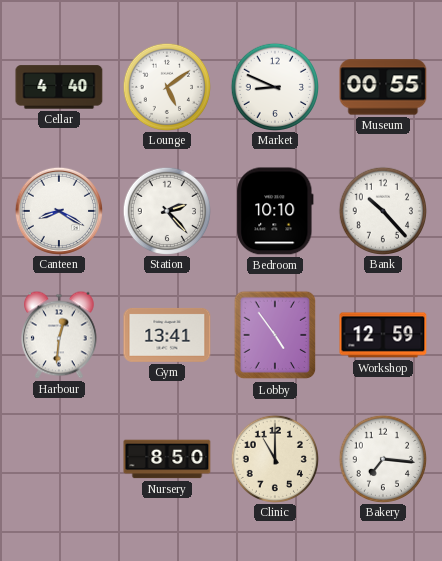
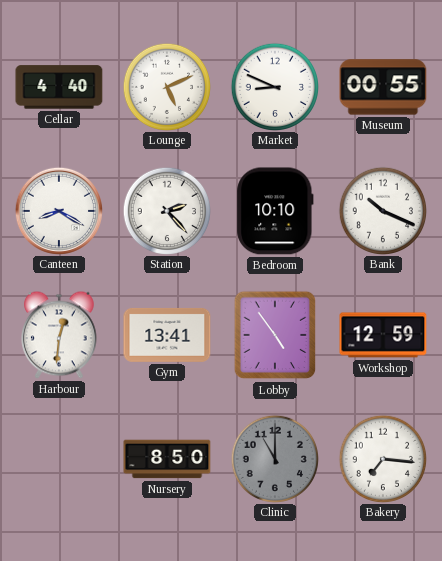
Lounge: 5:09 -> 5:11
Bank: 10:23 -> 10:19
Clinic dial: cream -> grey
